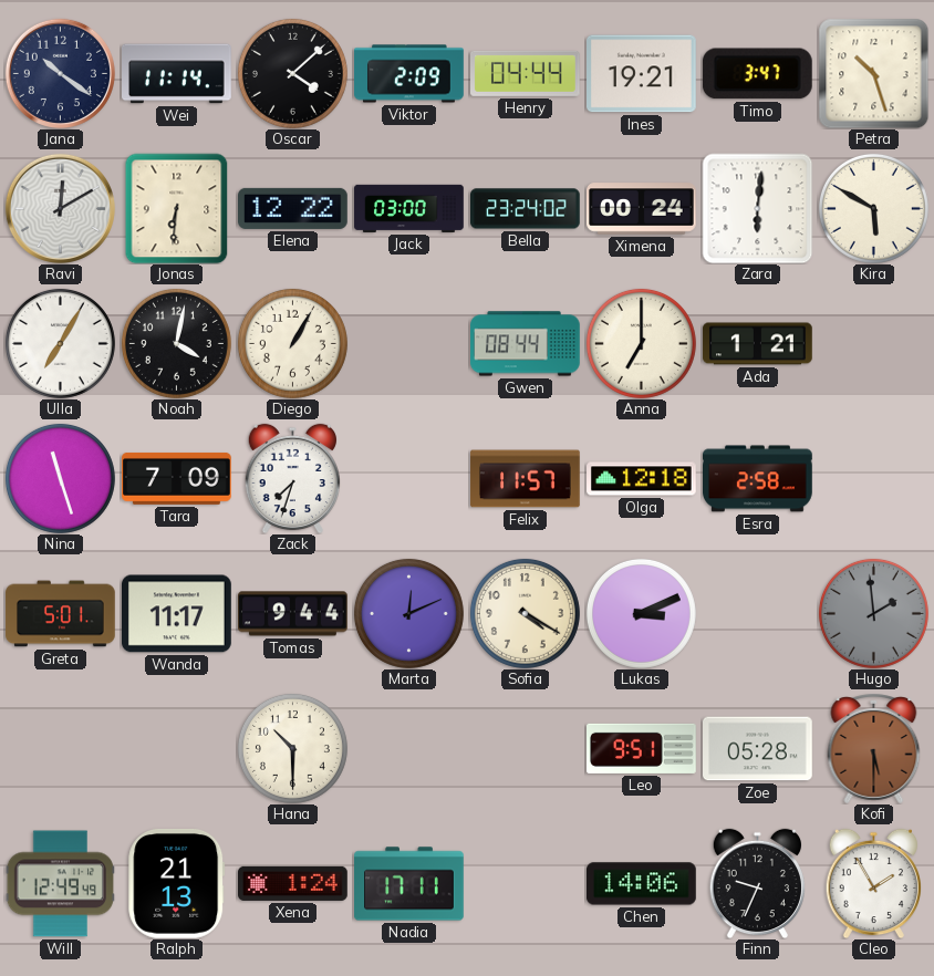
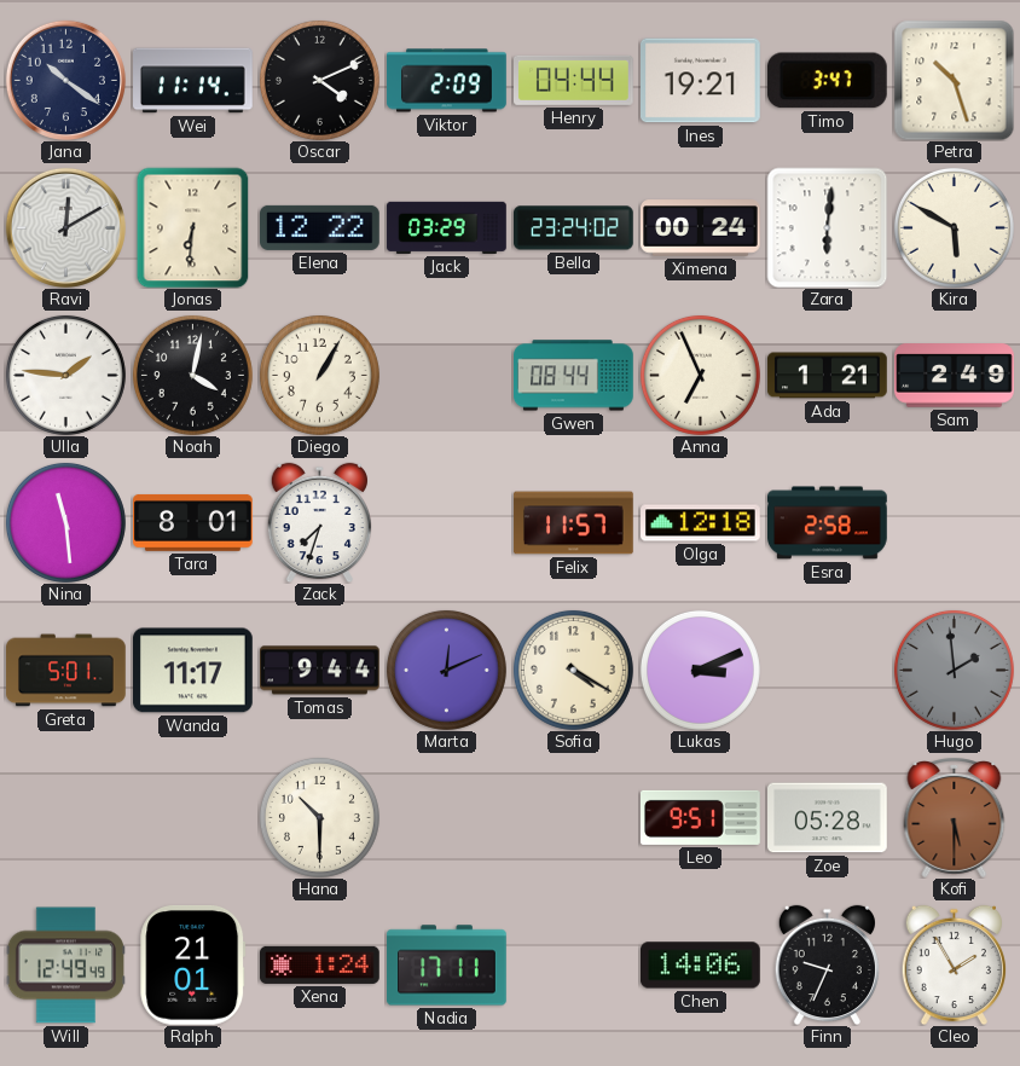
Oscar: 4:08 -> 4:11
Jack: 03:00 -> 03:29
Ulla: 7:05 -> 1:46
Anna: 7:00 -> 6:56
Sam: none -> 2:49
Nina: 11:27 -> 11:29
Tara: 7:09 -> 8:01
Ralph: 21:13 -> 21:01
